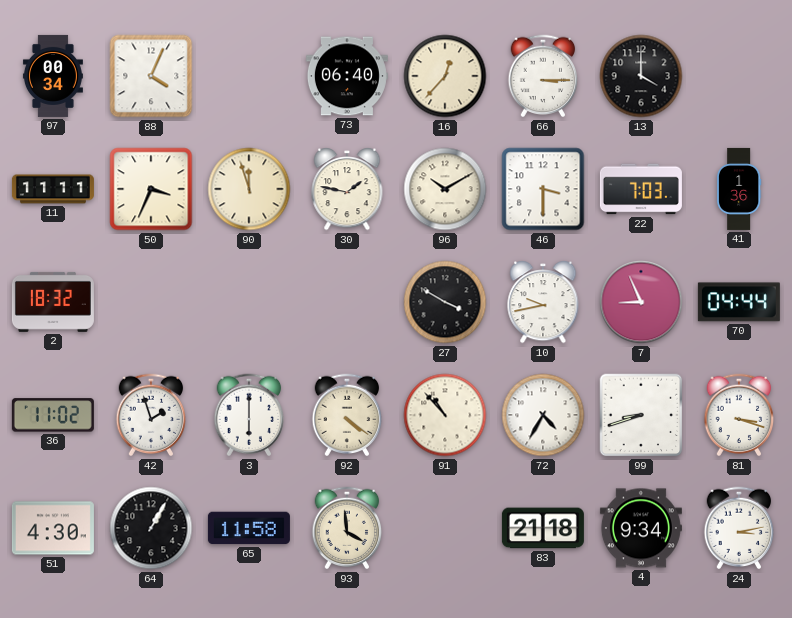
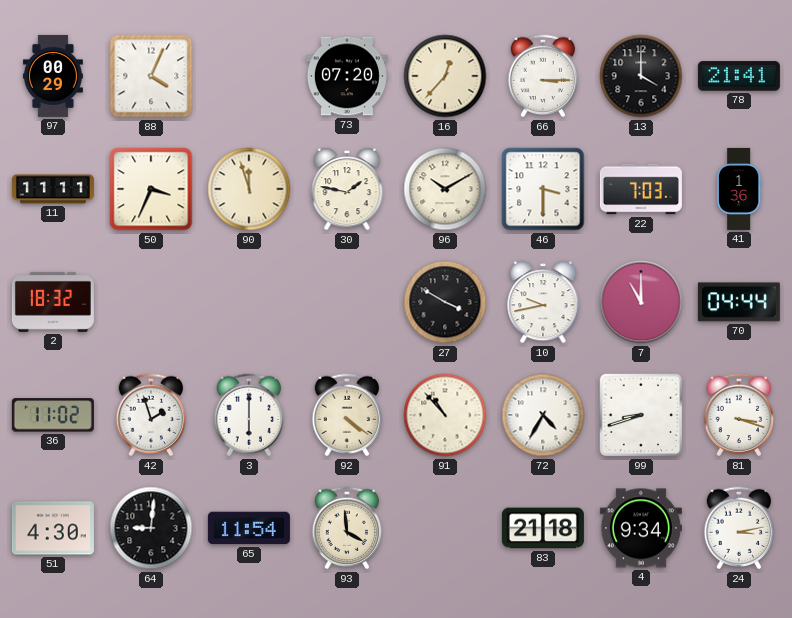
97: 00:34 -> 00:29
73: 06:40 -> 07:20
78: none -> 21:41
7: 8:56 -> 11:00
64: 1:05 -> 9:01
65: 11:58 -> 11:54
